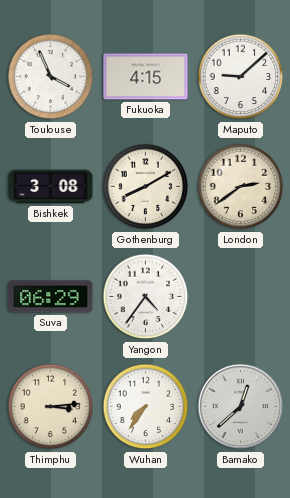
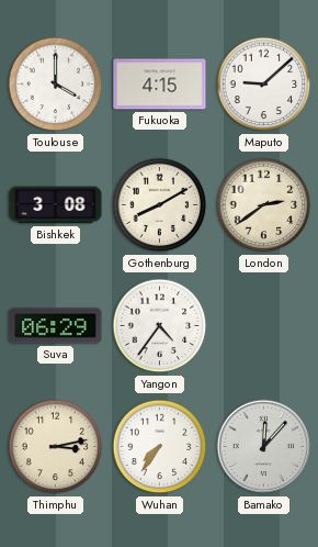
Toulouse: 3:56 -> 4:00
Thimphu: 3:14 -> 3:13
Bamako: 12:38 -> 12:07
